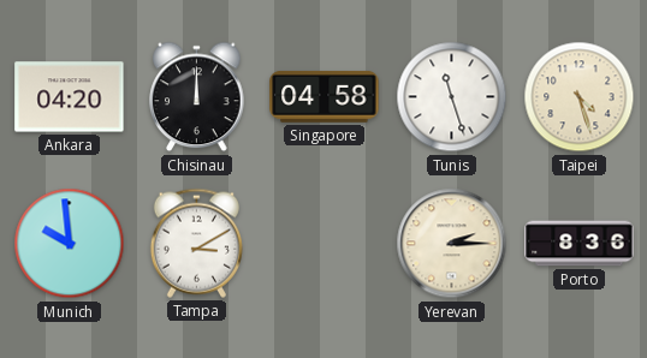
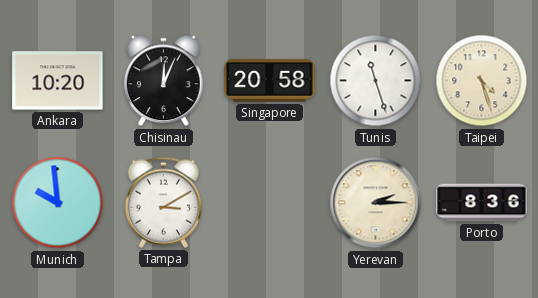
Ankara: 04:20 -> 10:20
Chisinau: 12:00 -> 12:04
Singapore: 04:58 -> 20:58
